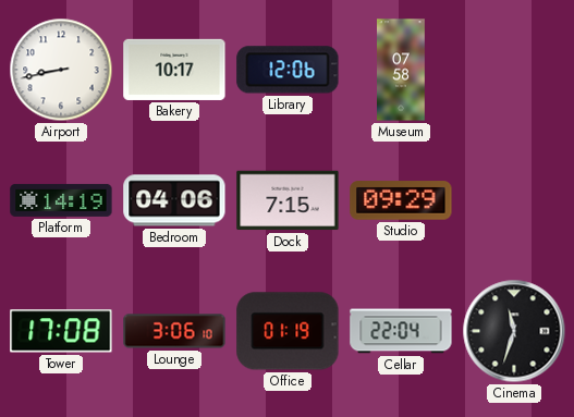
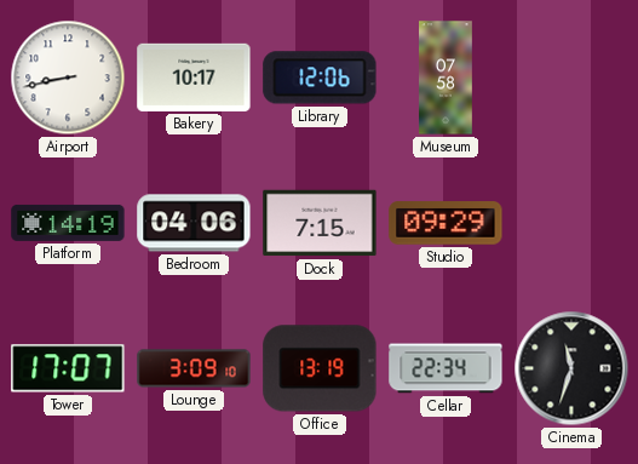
Tower: 17:08 -> 17:07
Lounge: 3:06 -> 3:09
Office: 01:19 -> 13:19
Cellar: 22:04 -> 22:34
